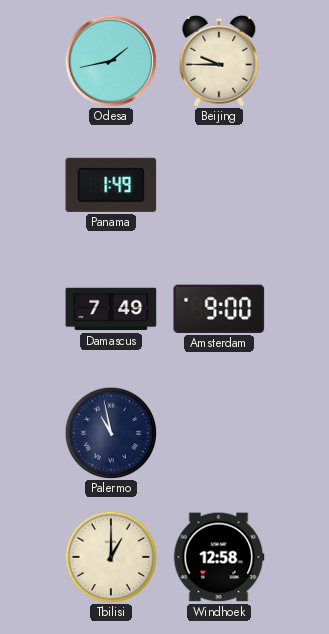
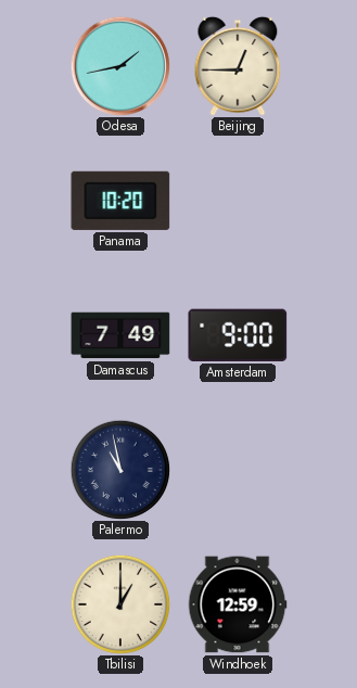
Beijing: 9:45 -> 12:45
Panama: 1:49 -> 10:20
Windhoek: 12:58 -> 12:59
